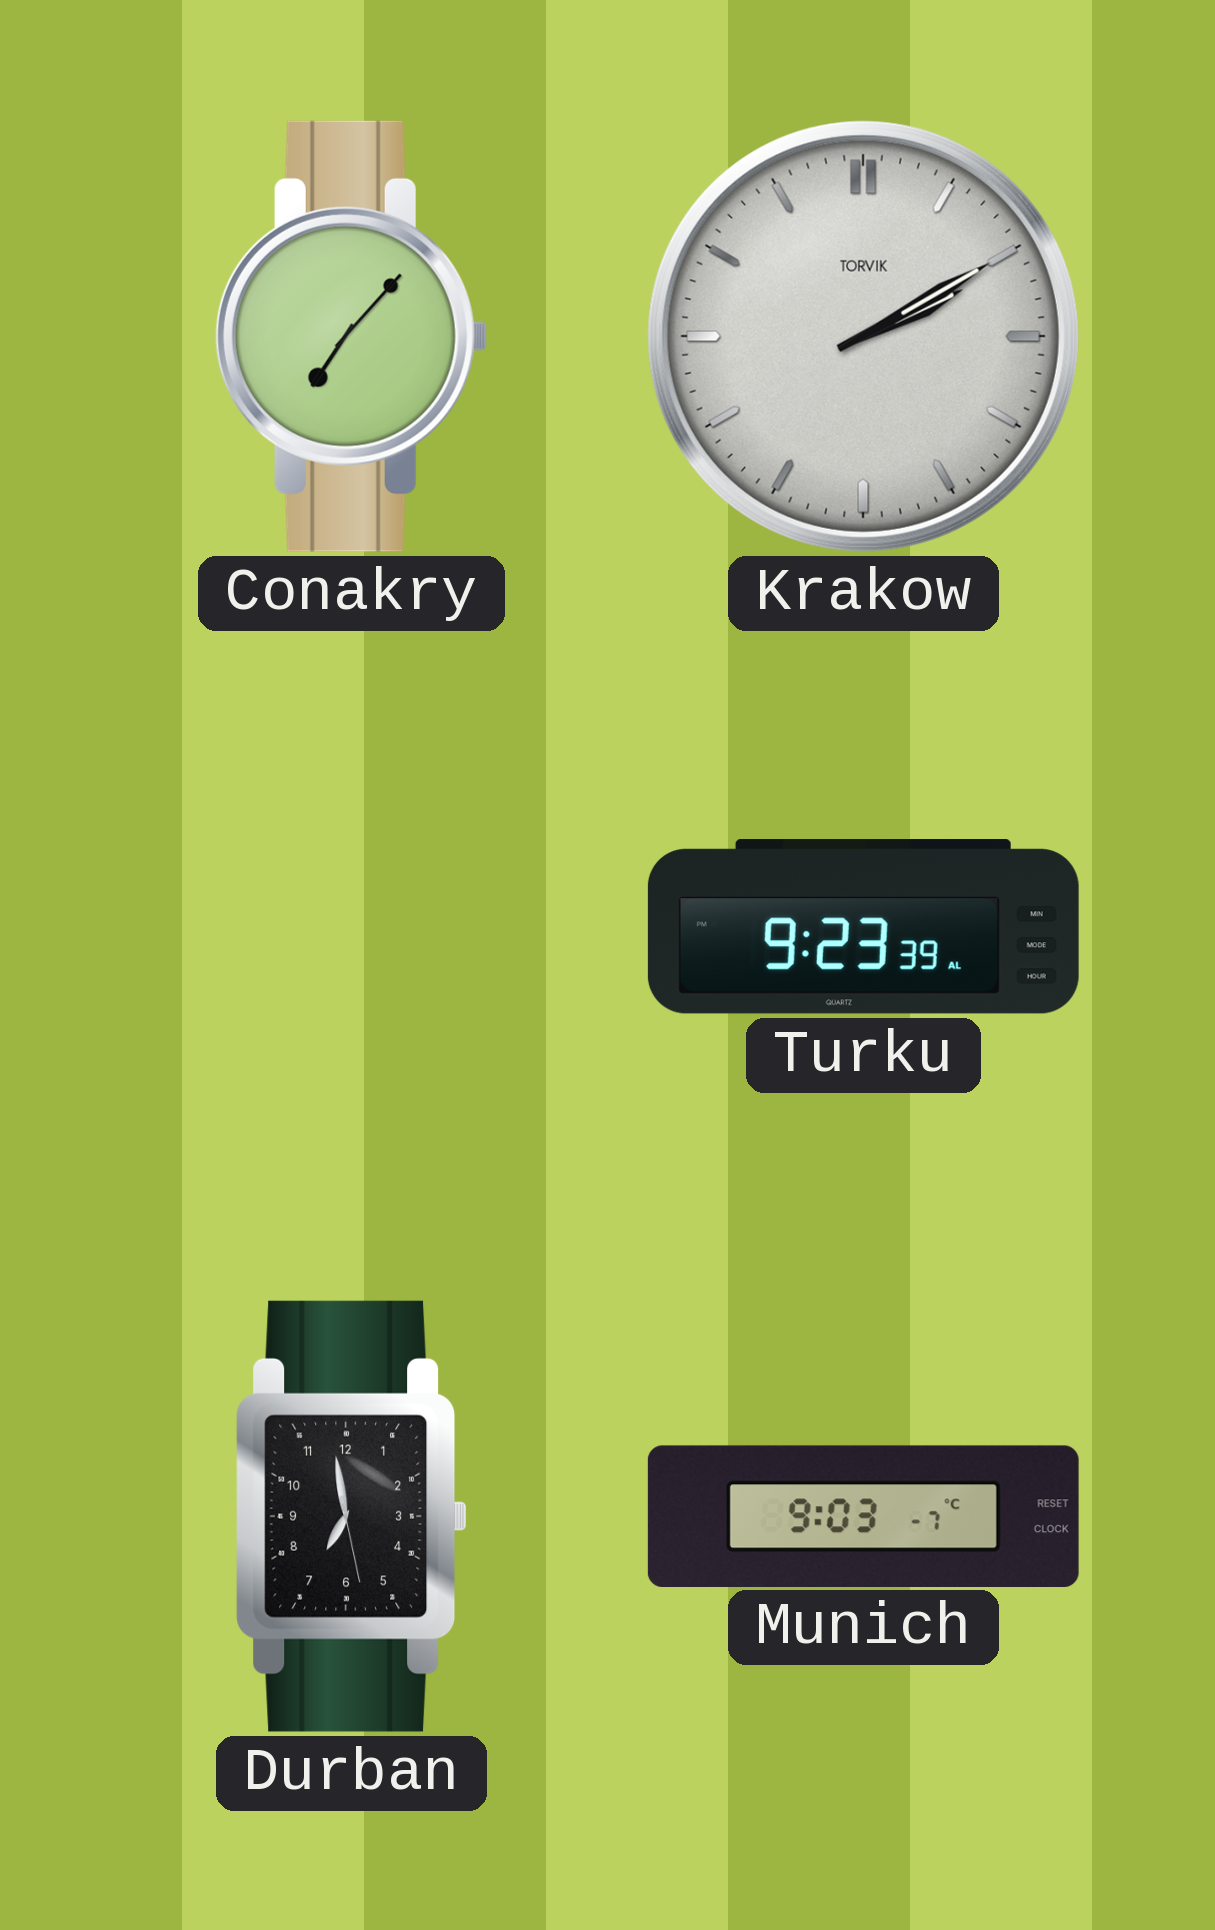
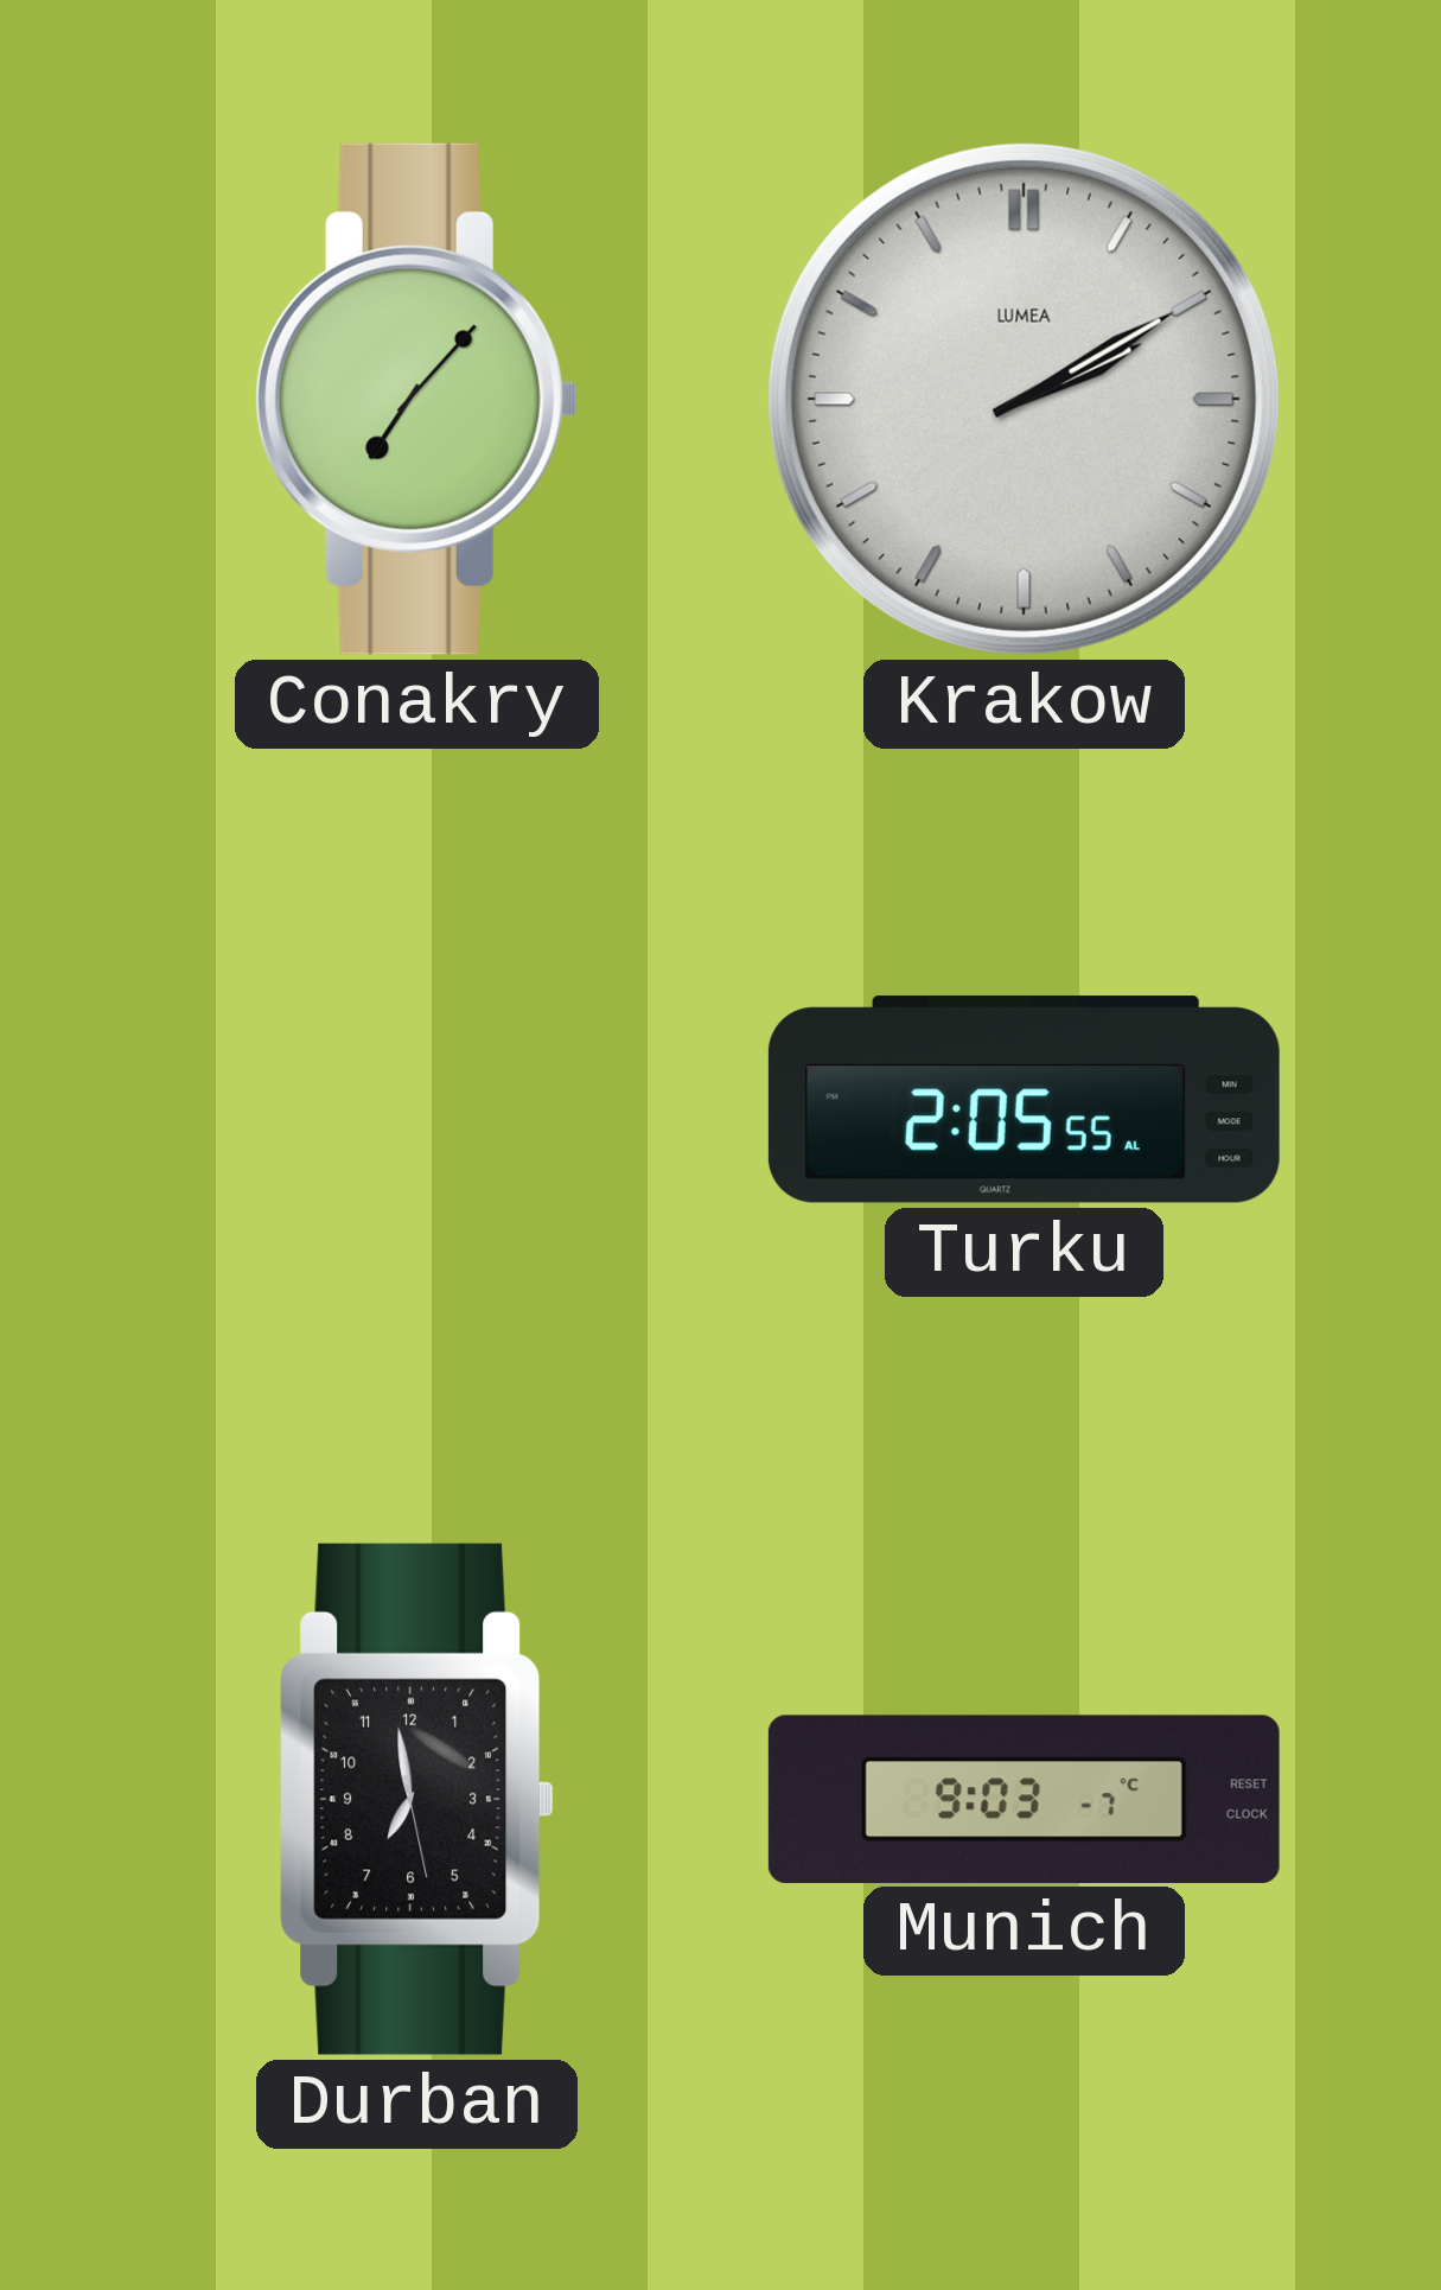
Krakow brand: TORVIK -> LUMEA
Turku: 9:23 -> 2:05
